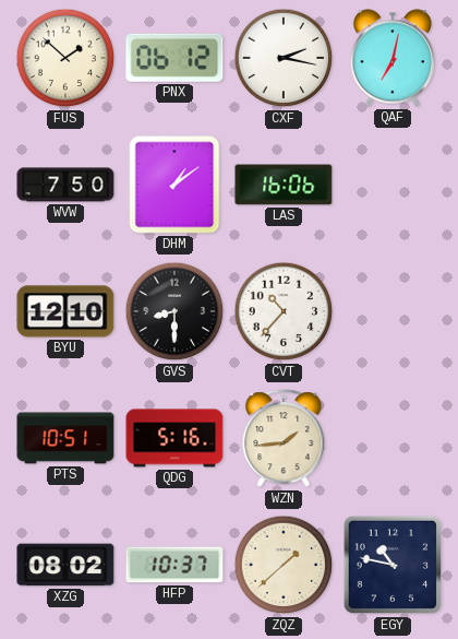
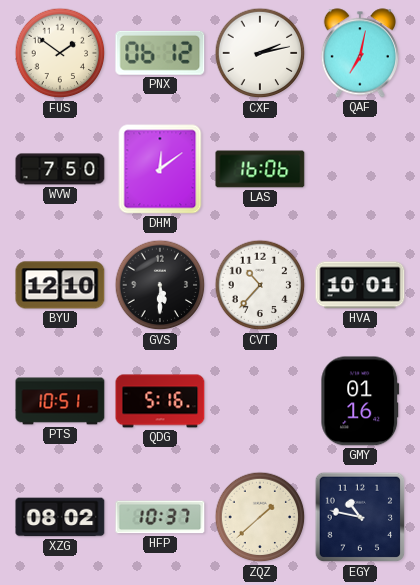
FUS: 1:52 -> 1:51
CXF: 2:17 -> 2:13
DHM: 1:09 -> 12:09
GVS: 8:30 -> 5:30
HVA: none -> 10:01
WZN: 1:44 -> none
GMY: none -> 01:16
